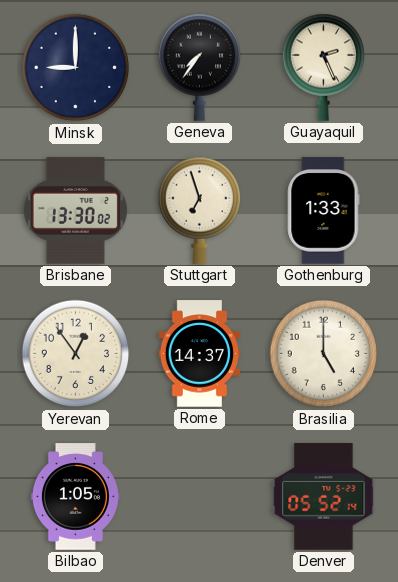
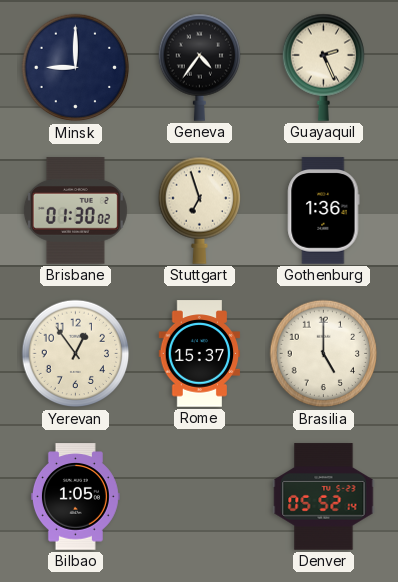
Geneva: 7:36 -> 4:36
Brisbane: 13:30 -> 01:30
Gothenburg: 1:33 -> 1:36
Rome: 14:37 -> 15:37
